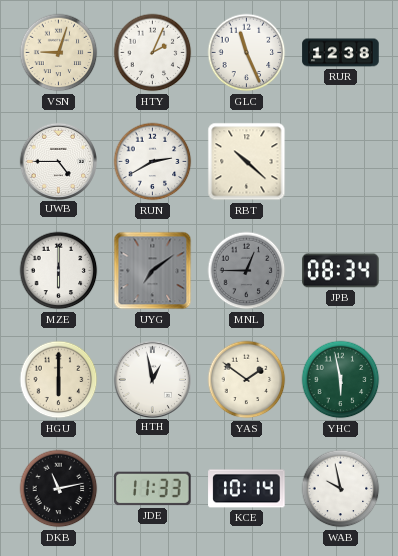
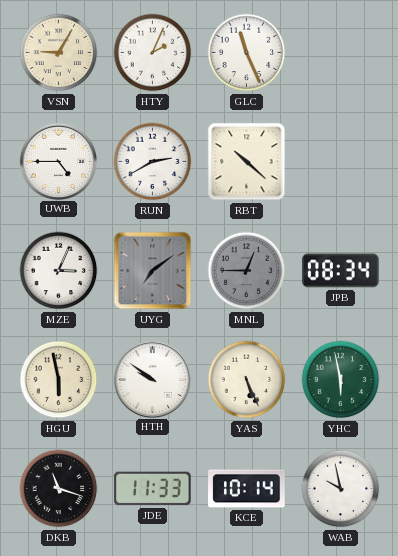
VSN: 9:03 -> 9:05
RUR: 12:38 -> none
MZE: 6:00 -> 3:04
HGU: 6:00 -> 5:58
HTH: 12:58 -> 9:51
YAS: 1:51 -> 5:26
DKB: 11:13 -> 11:18
